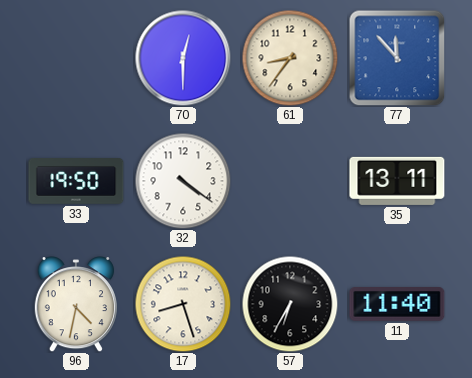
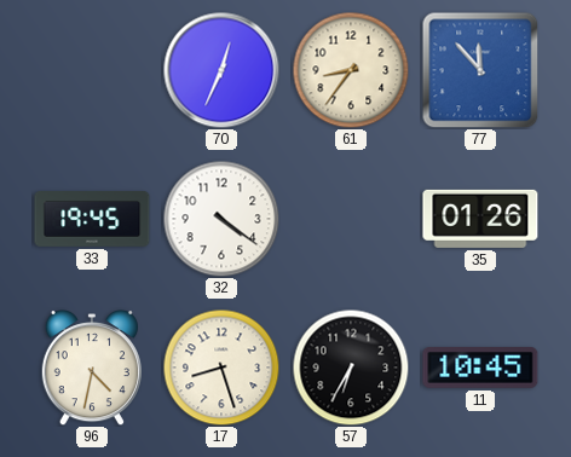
70: 12:30 -> 12:34
33: 19:50 -> 19:45
35: 13:11 -> 01:26
11: 11:40 -> 10:45
